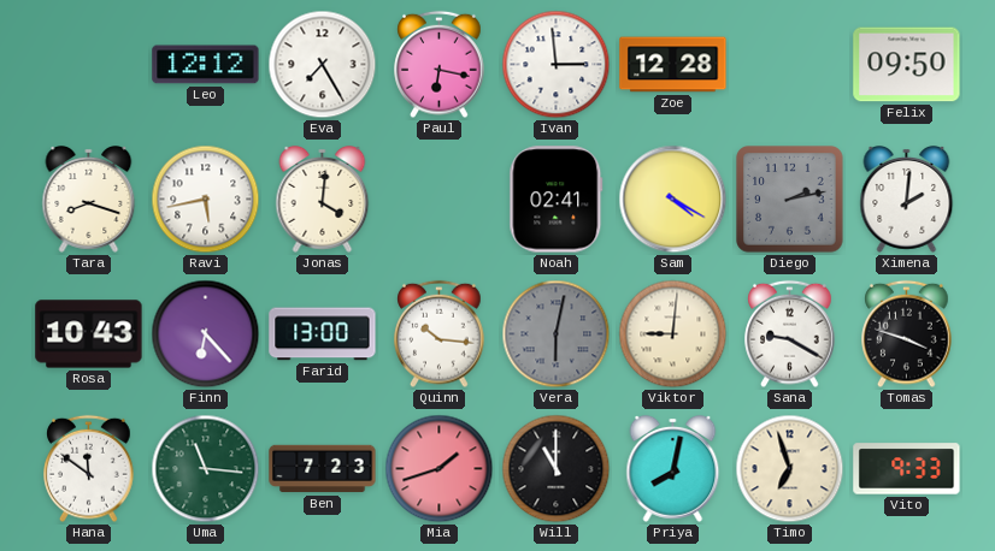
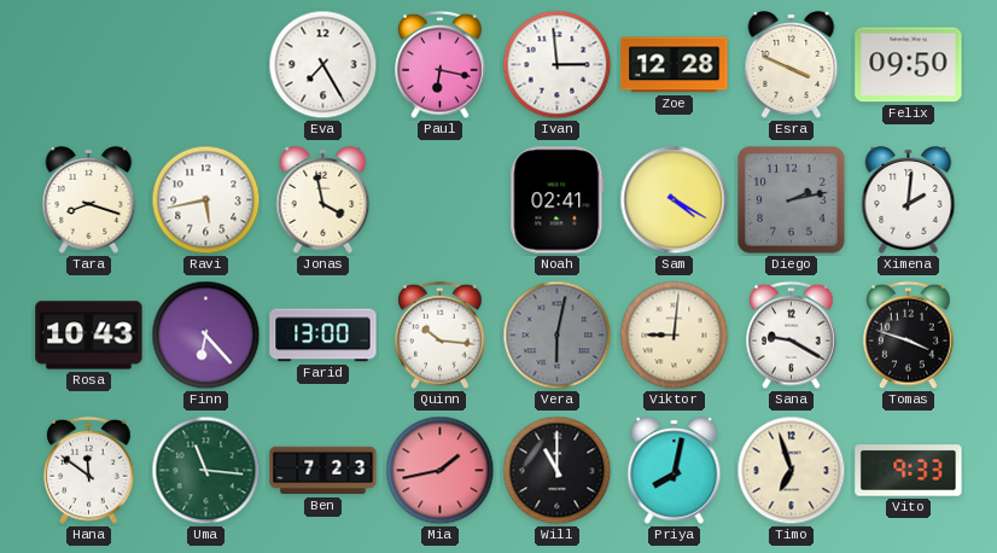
Leo: 12:12 -> none
Esra: none -> 3:49
Jonas: 4:01 -> 3:58
Mia: 1:42 -> 1:43
